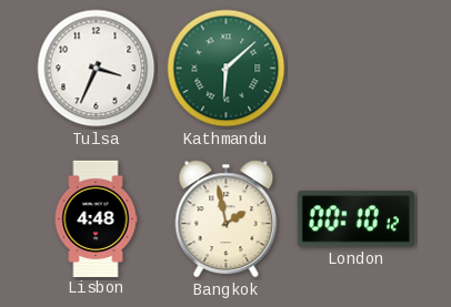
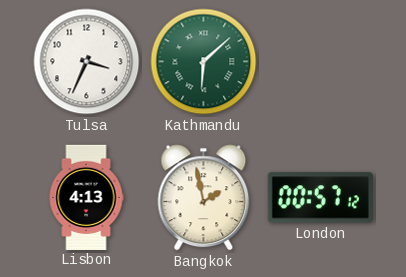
Lisbon: 4:48 -> 4:13
London: 00:10 -> 00:57
